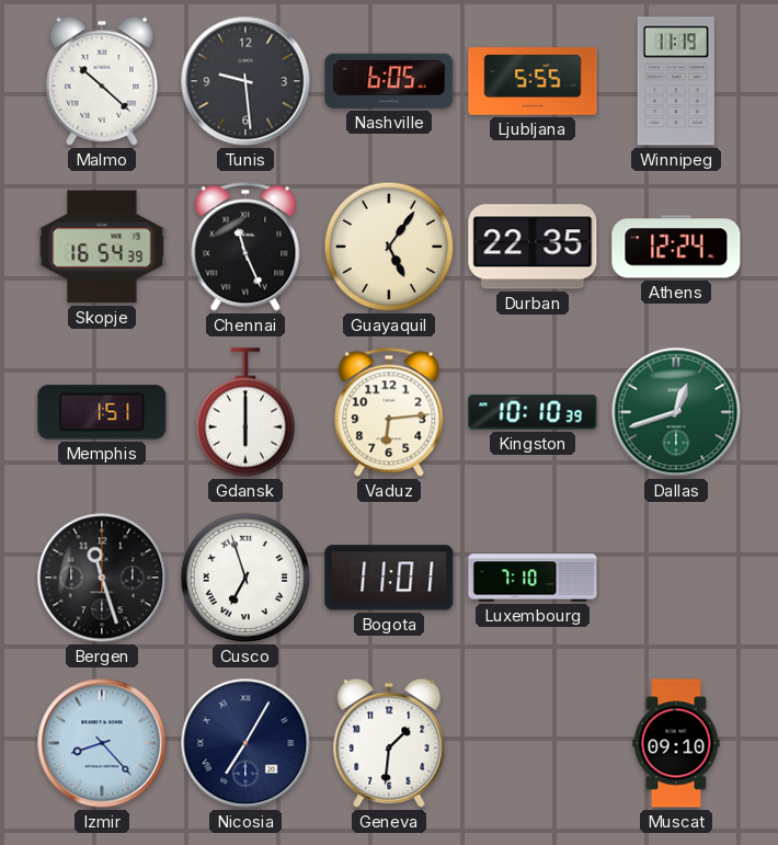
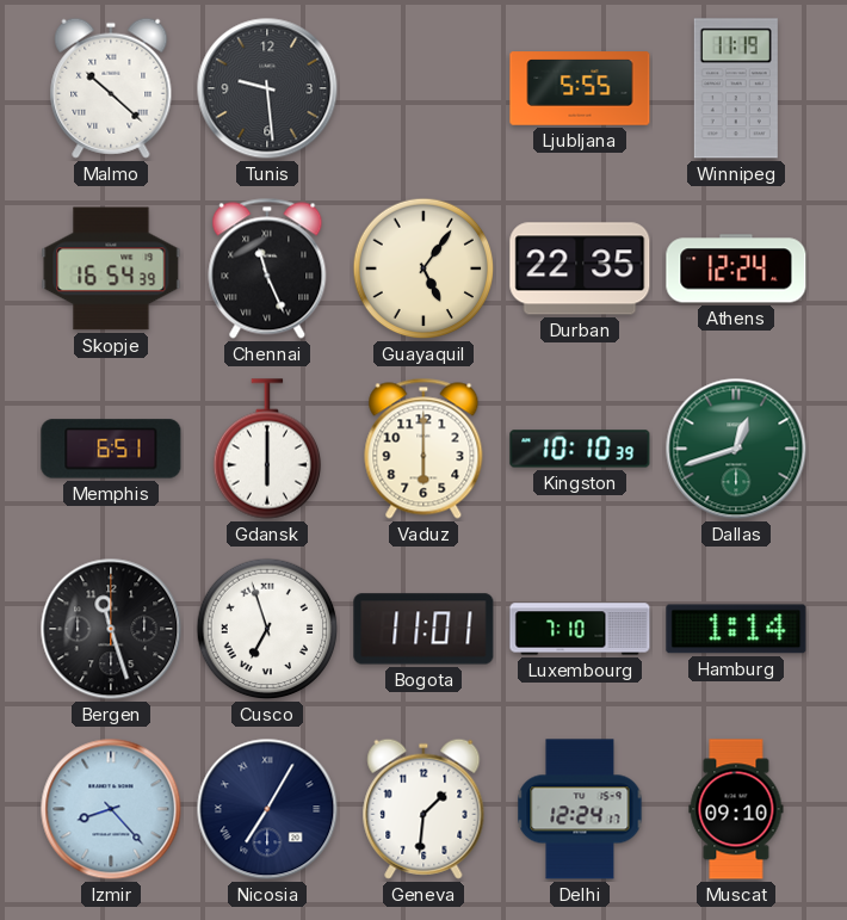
Nashville: 6:05 -> none
Memphis: 1:51 -> 6:51
Vaduz: 6:14 -> 6:00
Hamburg: none -> 1:14
Delhi: none -> 12:24
